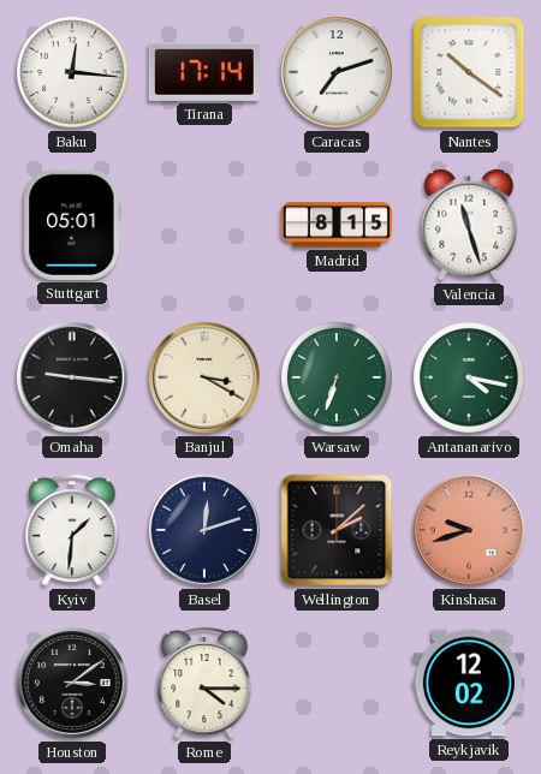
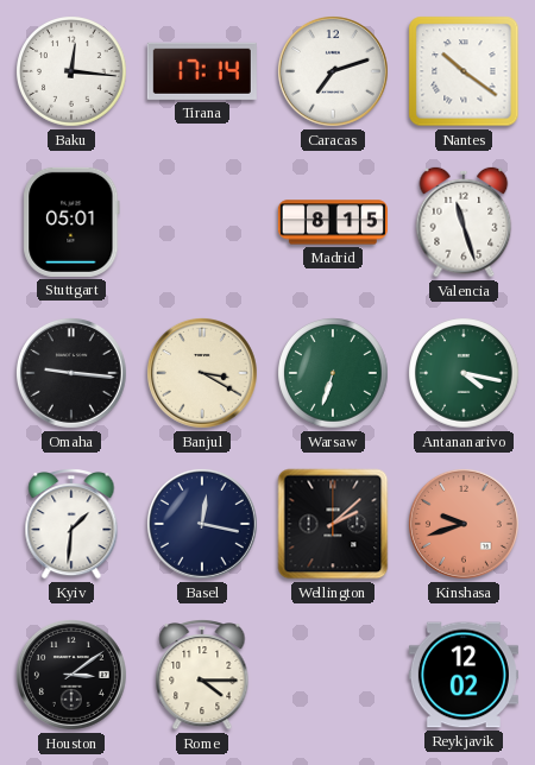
Basel: 12:12 -> 12:17
